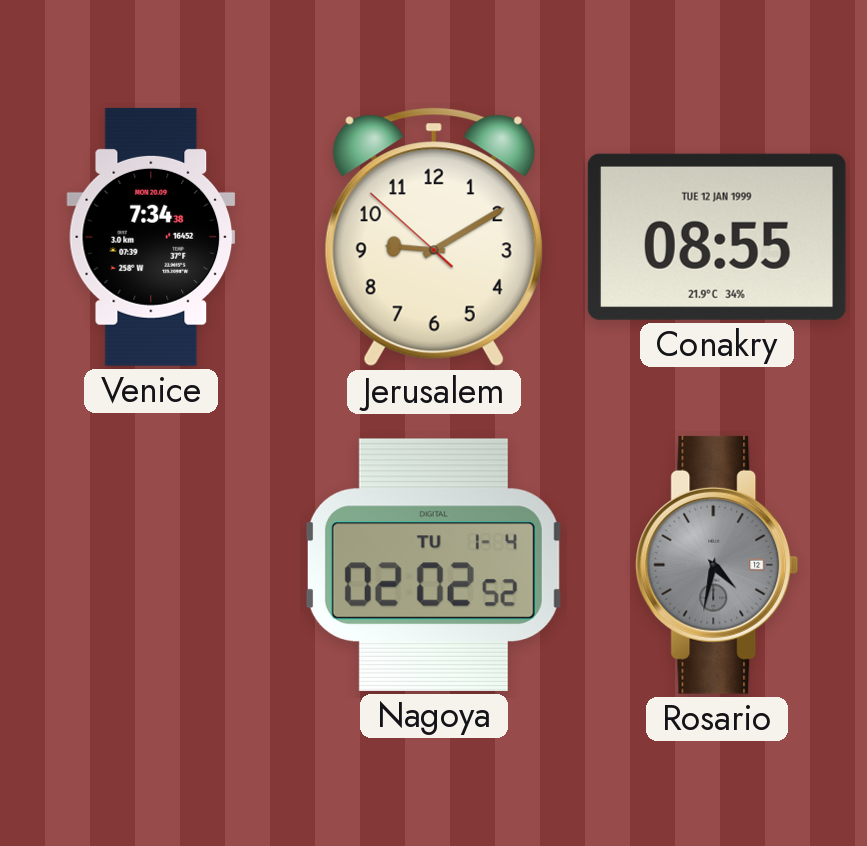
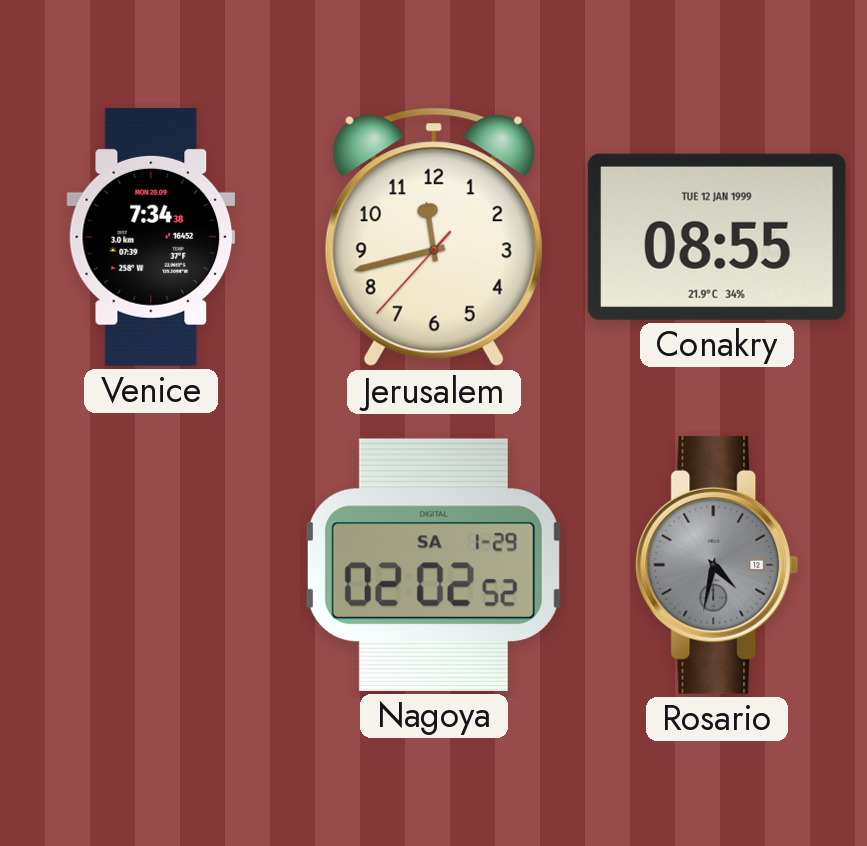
Jerusalem: 9:09 -> 11:42
Nagoya date: TU 1-4 -> SA 1-29
